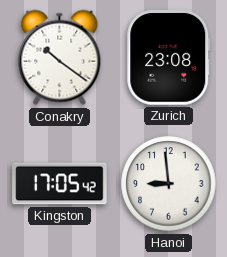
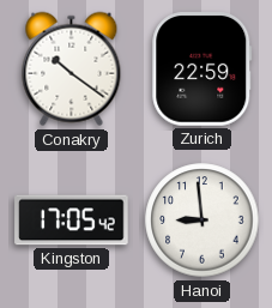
Zurich: 23:08 -> 22:59
